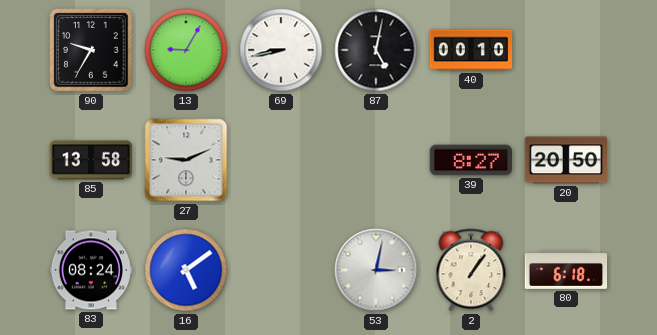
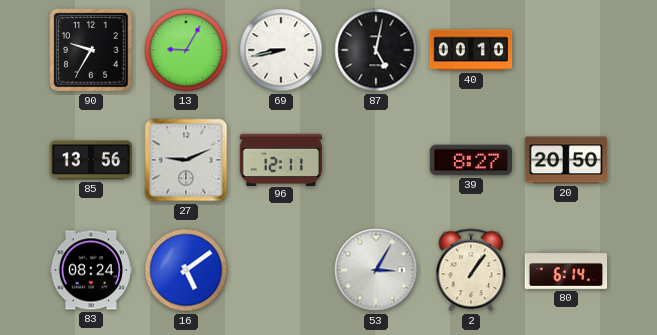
85: 13:58 -> 13:56
96: none -> 12:11
53: 3:02 -> 3:05
80: 6:18 -> 6:14
